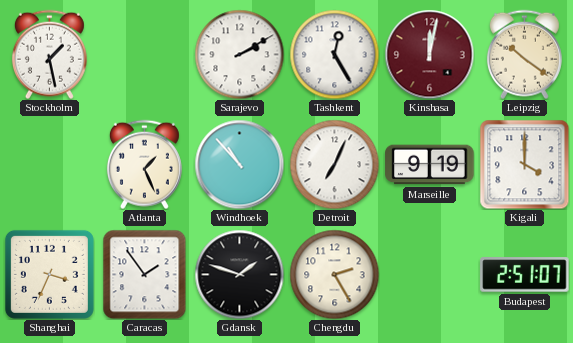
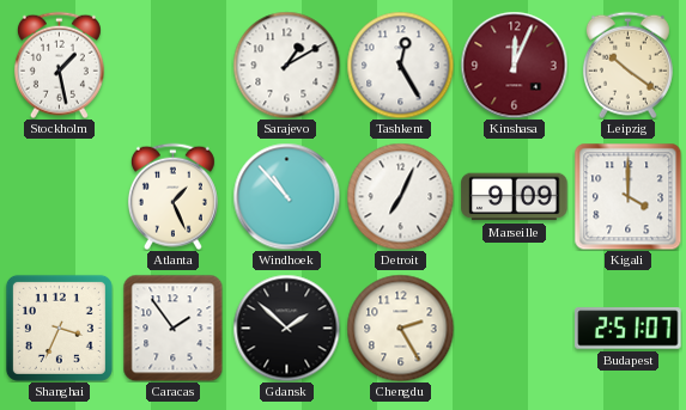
Sarajevo: 2:10 -> 1:10
Kinshasa: 12:02 -> 12:04
Marseille: 9:19 -> 9:09
Gdansk: 1:48 -> 1:52
